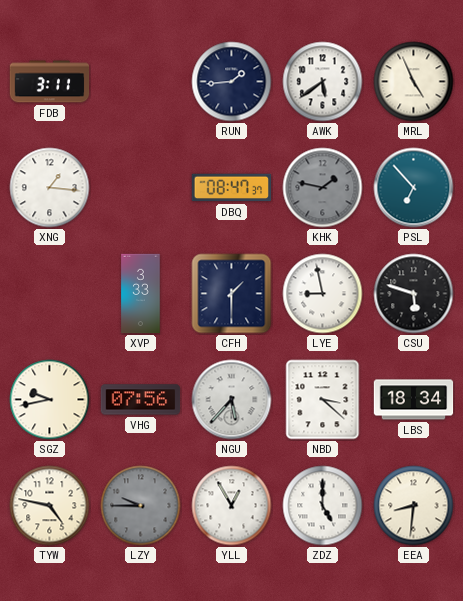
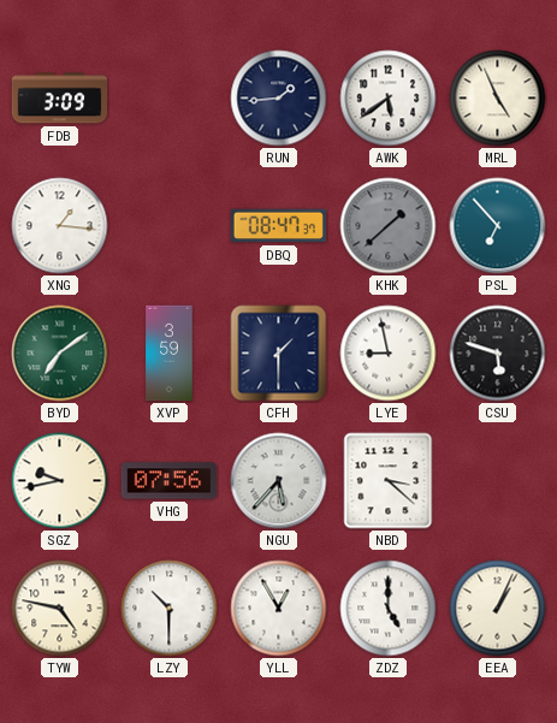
FDB: 3:11 -> 3:09
KHK: 1:47 -> 1:38
BYD: none -> 7:09
XVP: 3:33 -> 3:59
LBS: 18:34 -> none
LZY: 9:45 -> 10:30
LZY dial: grey -> white
EEA: 8:31 -> 1:04
